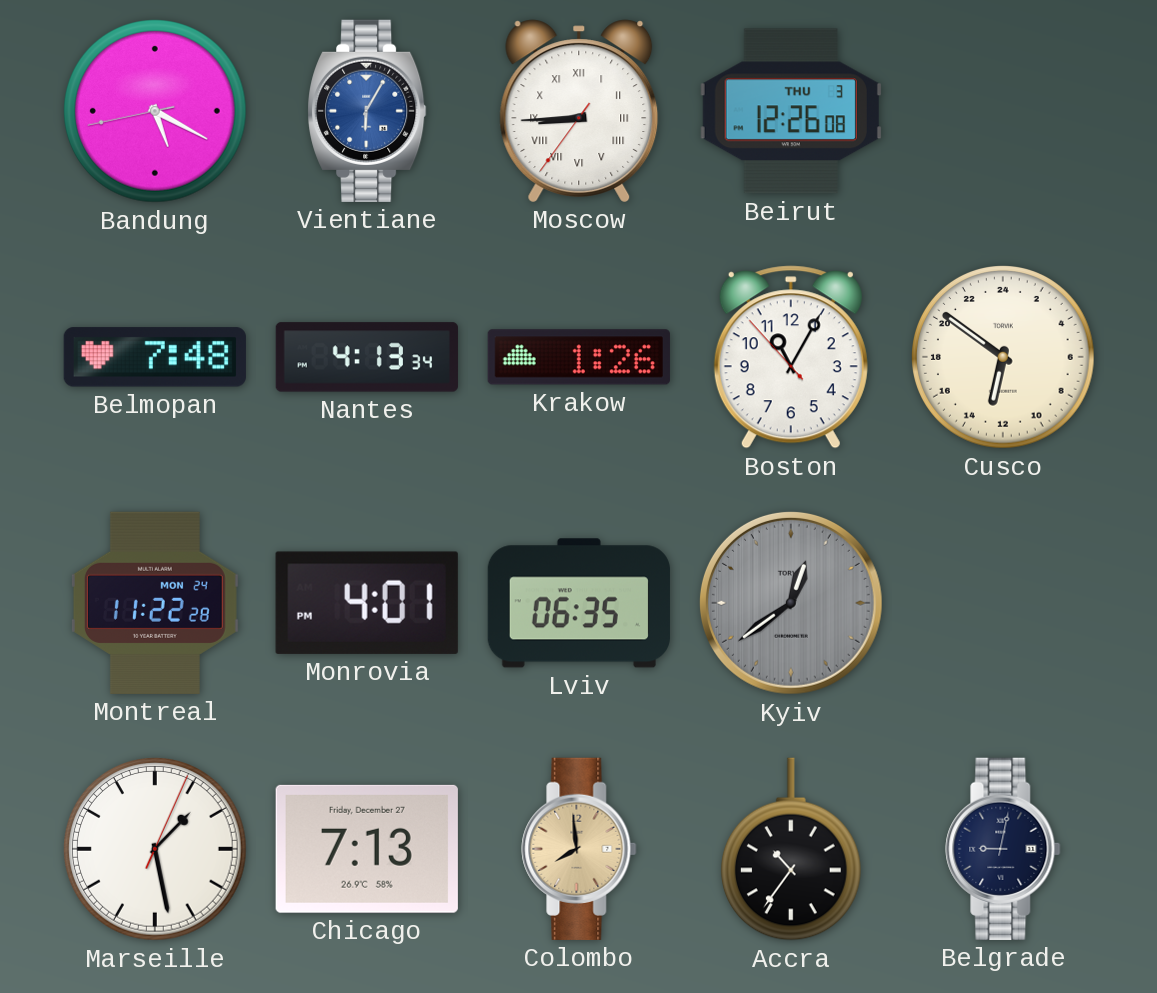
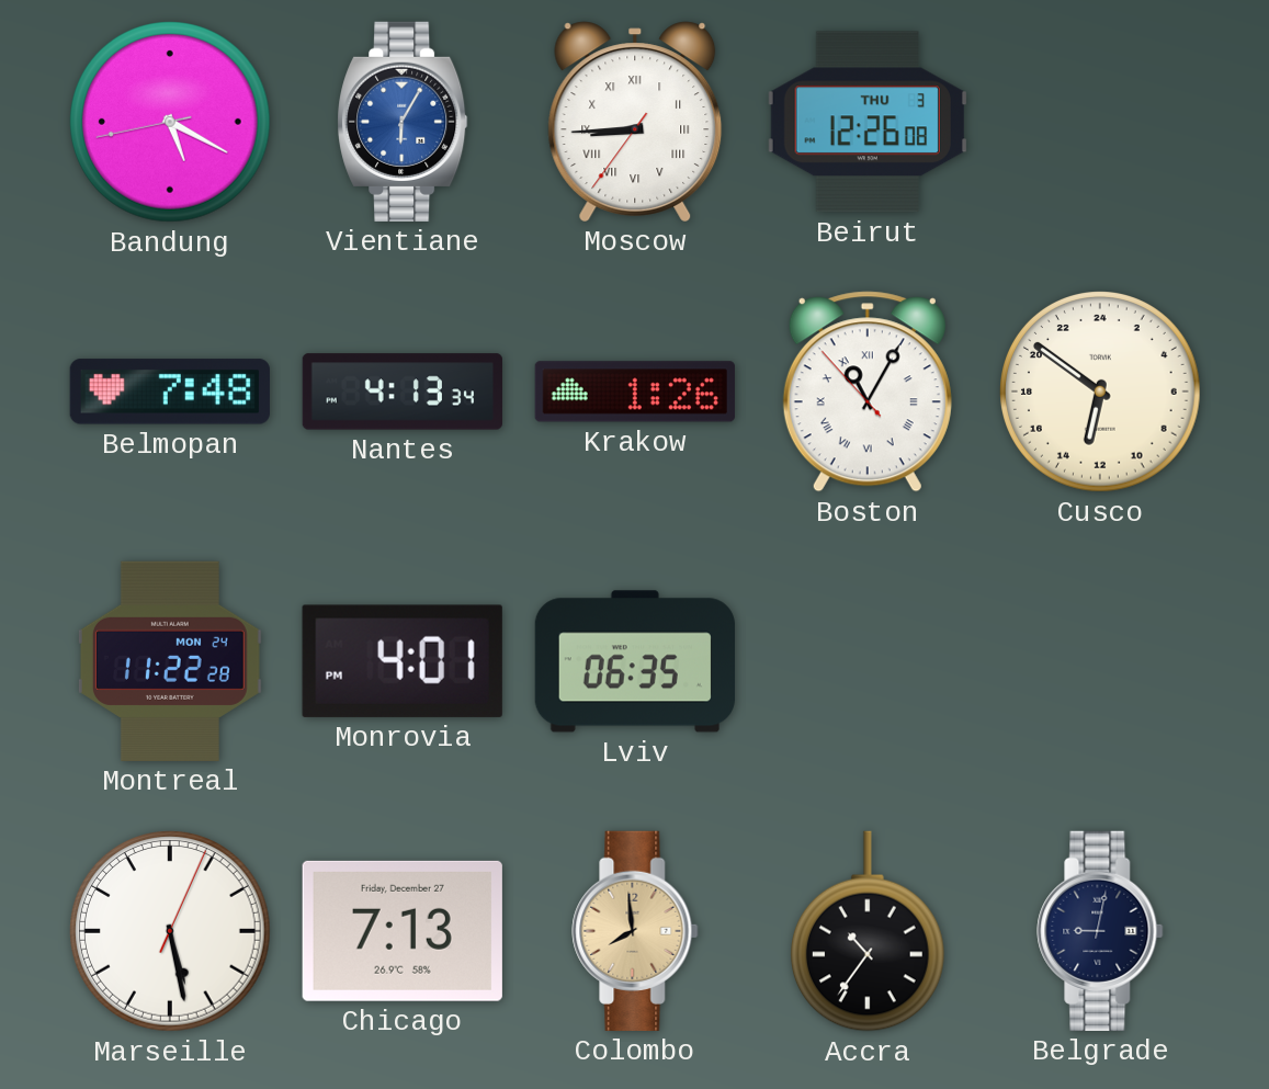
Boston numerals: Arabic -> Roman
Kyiv: 12:39 -> none
Marseille: 1:28 -> 5:28
